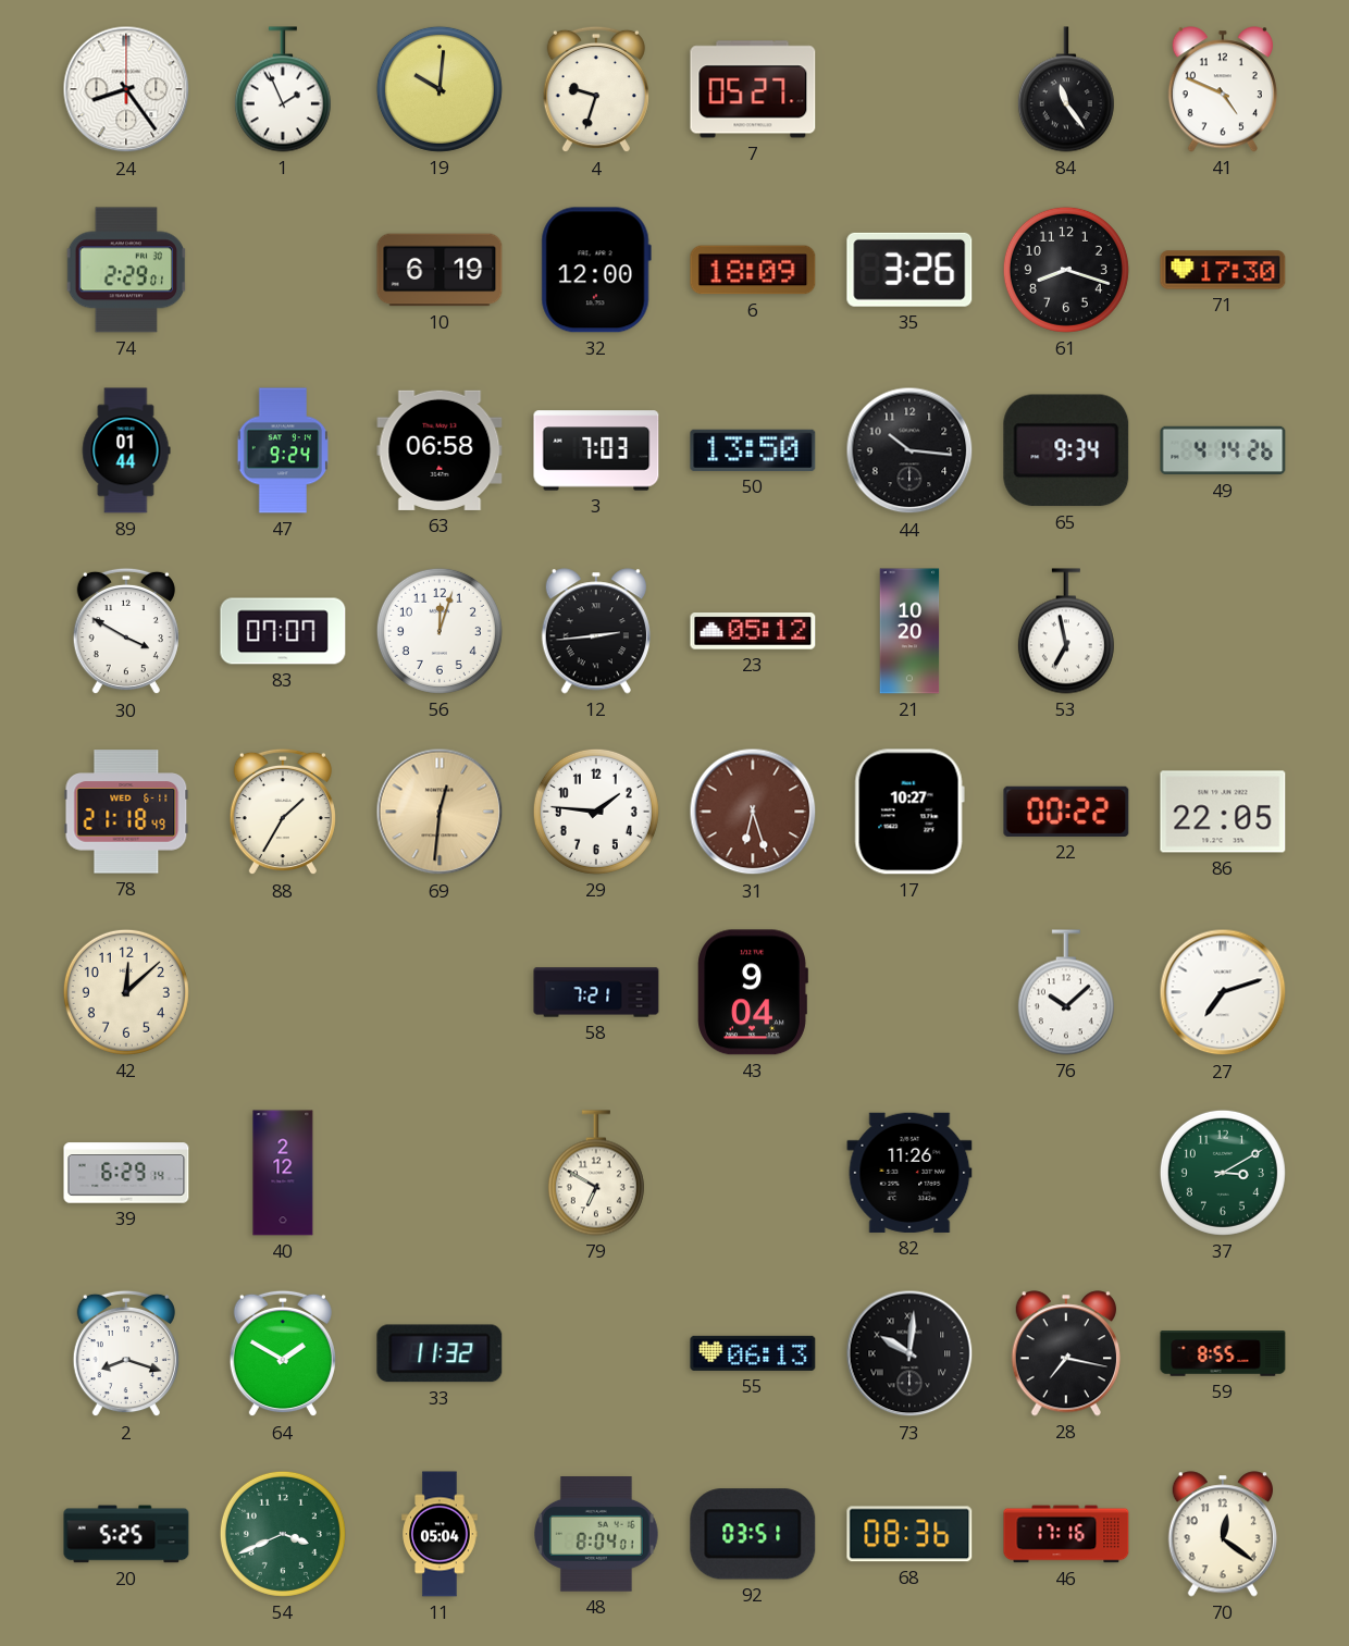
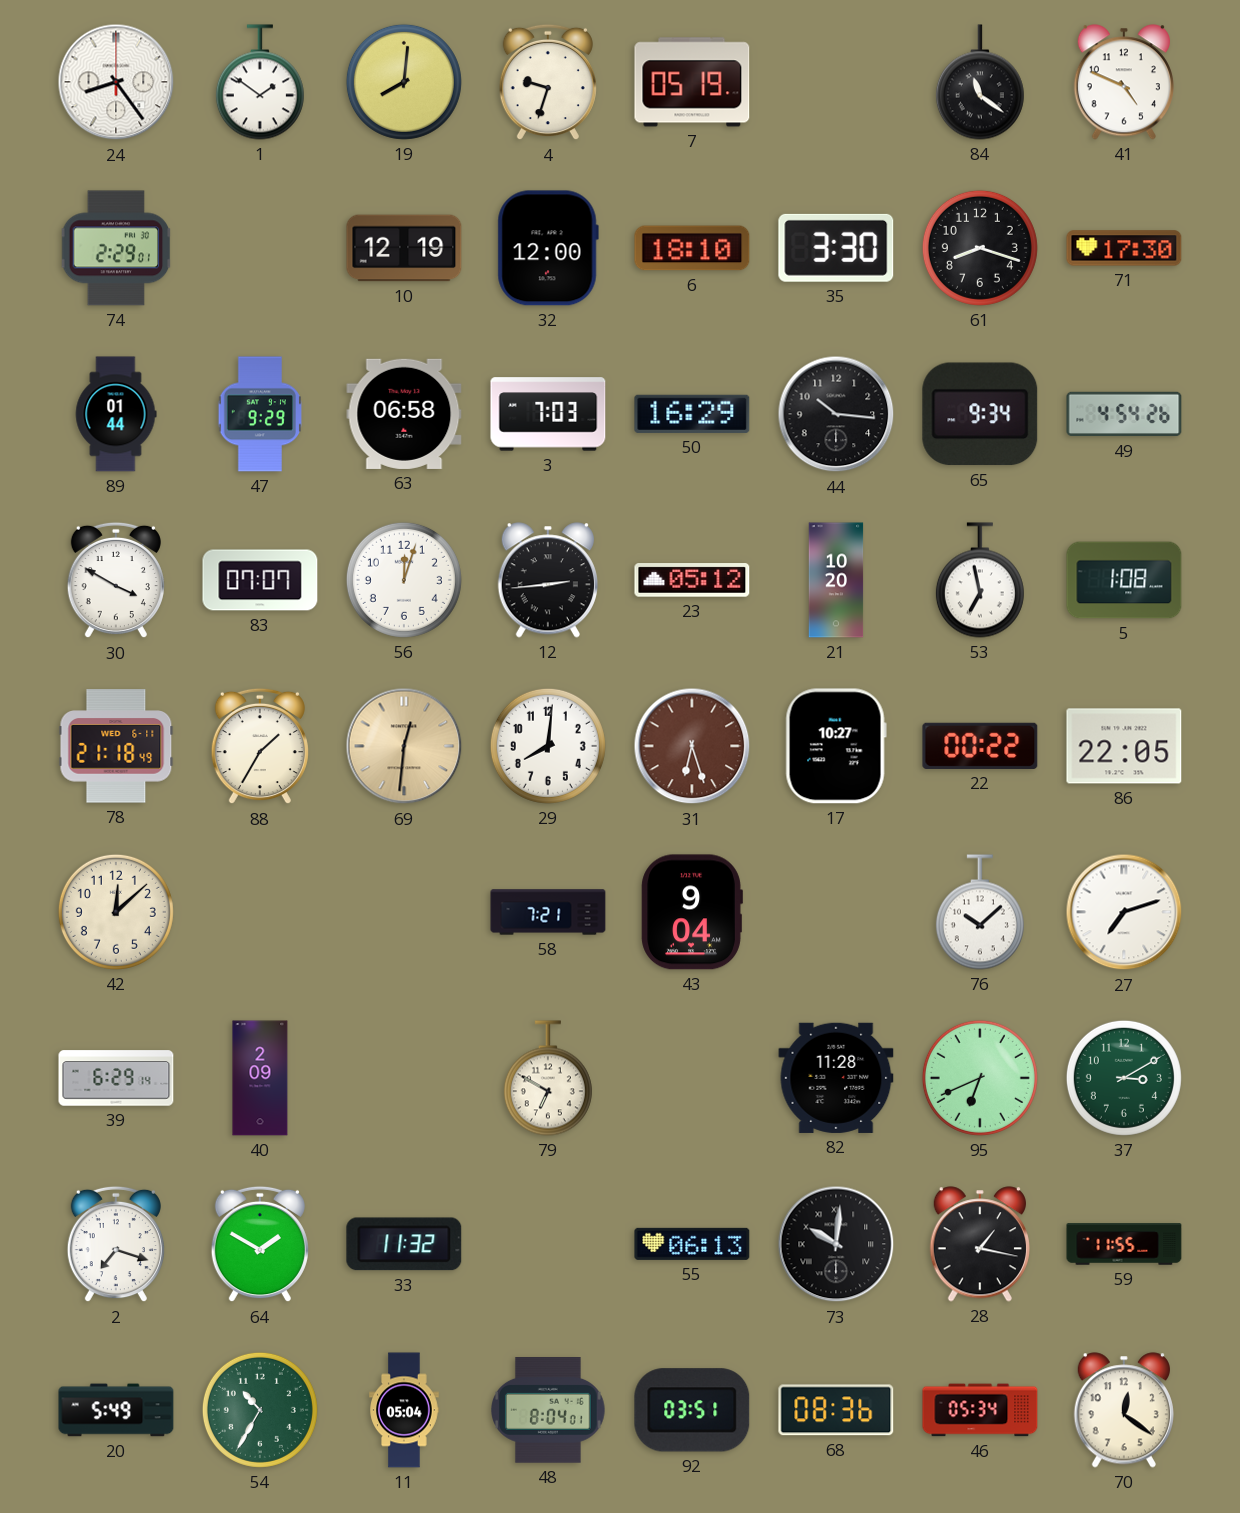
1: 1:56 -> 1:51
19: 10:01 -> 8:01
7: 05:27 -> 05:19
84: 11:24 -> 11:21
10: 6:19 -> 12:19
6: 18:09 -> 18:10
35: 3:26 -> 3:30
47: 9:24 -> 9:29
50: 13:50 -> 16:29
49: 4:14 -> 4:54
5: none -> 1:08
29: 1:46 -> 8:01
40: 2:12 -> 2:09
82: 11:26 -> 11:28
95: none -> 6:41
2: 8:18 -> 7:18
28: 7:17 -> 1:17
59: 8:55 -> 11:55
20: 5:25 -> 5:49
54: 3:41 -> 10:35
46: 17:16 -> 05:34
